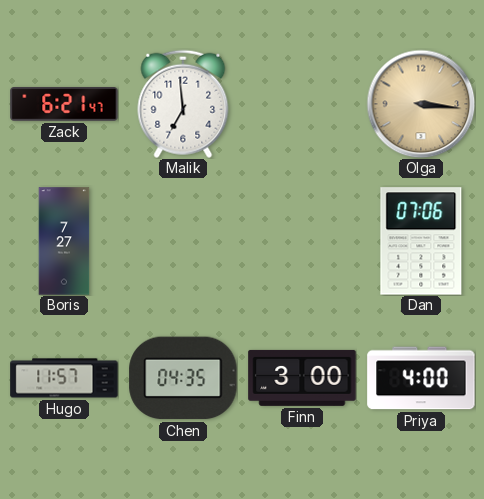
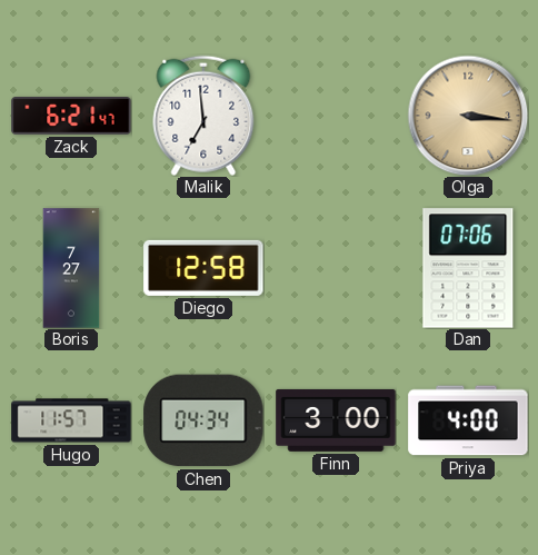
Diego: none -> 12:58
Chen: 04:35 -> 04:34
